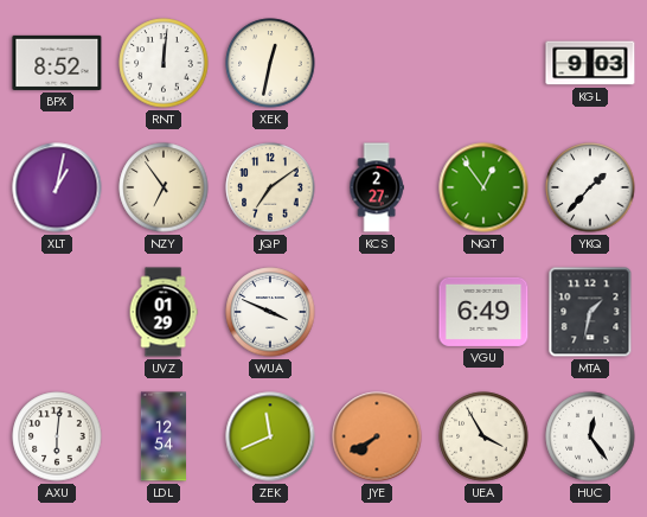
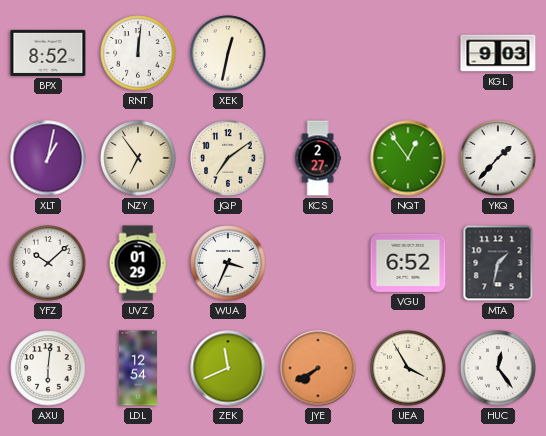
YFZ: none -> 10:08
WUA: 3:49 -> 3:34
VGU: 6:49 -> 6:52
